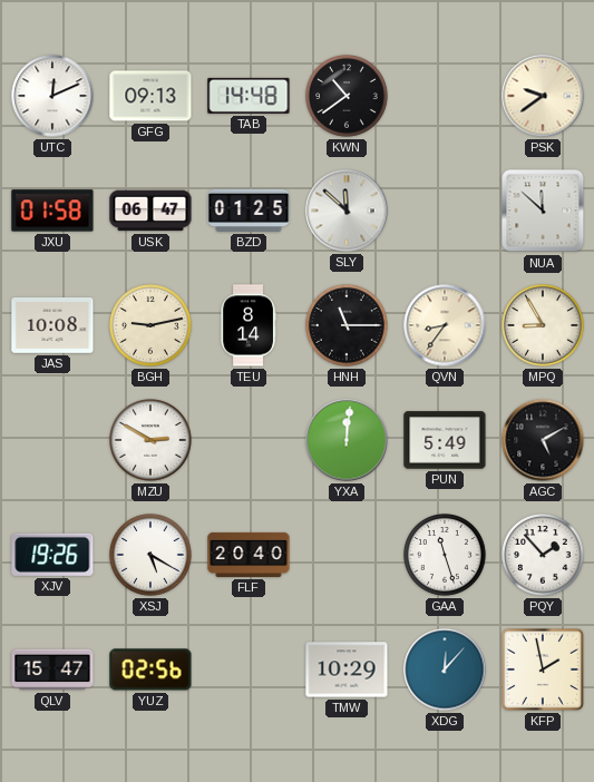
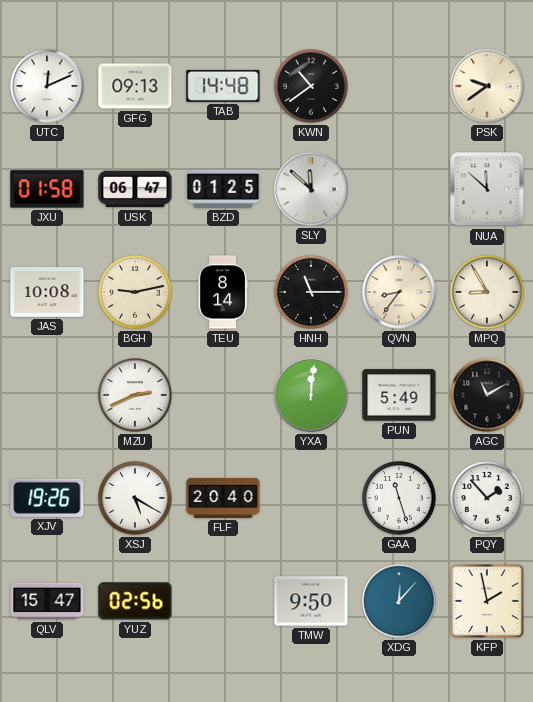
MZU: 2:50 -> 2:41
AGC: 5:10 -> 11:10
TMW: 10:29 -> 9:50
